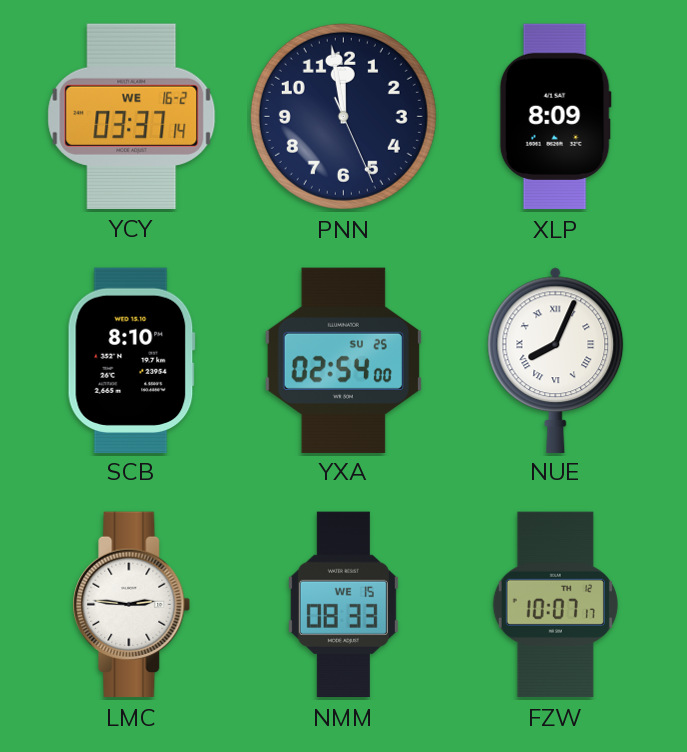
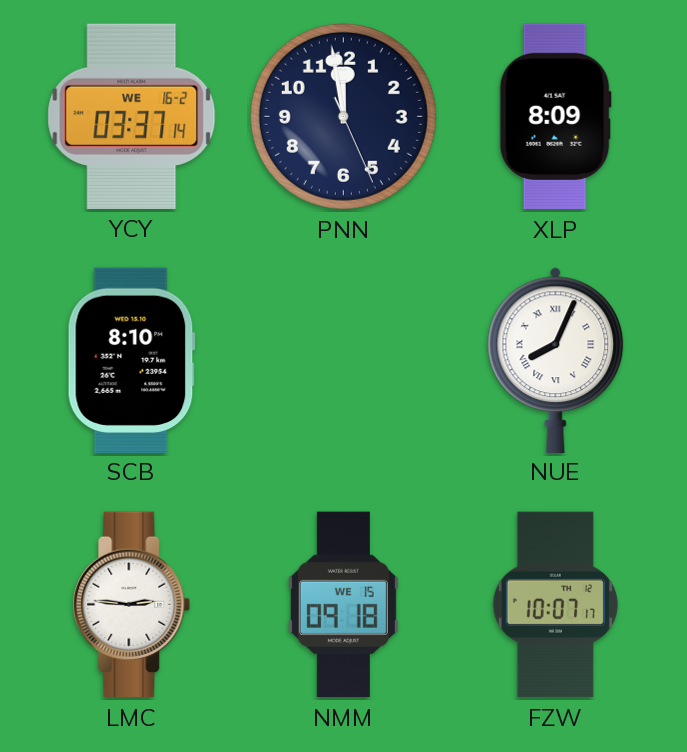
YXA: 02:54 -> none
NMM: 08:33 -> 09:18
